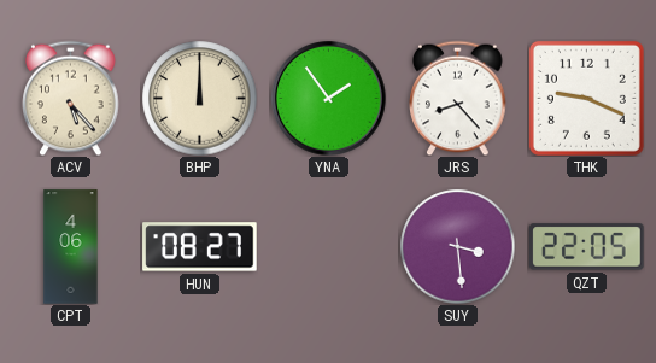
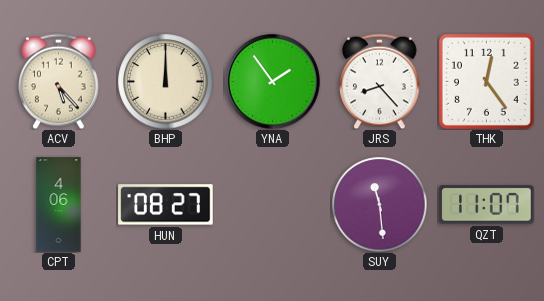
THK: 9:19 -> 12:24
SUY: 3:29 -> 11:29
QZT: 22:05 -> 11:07
